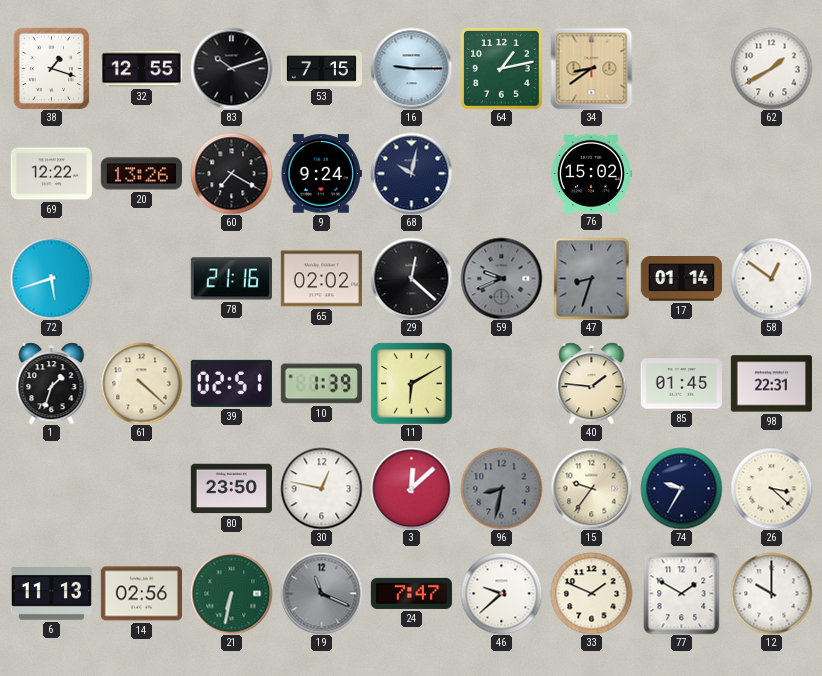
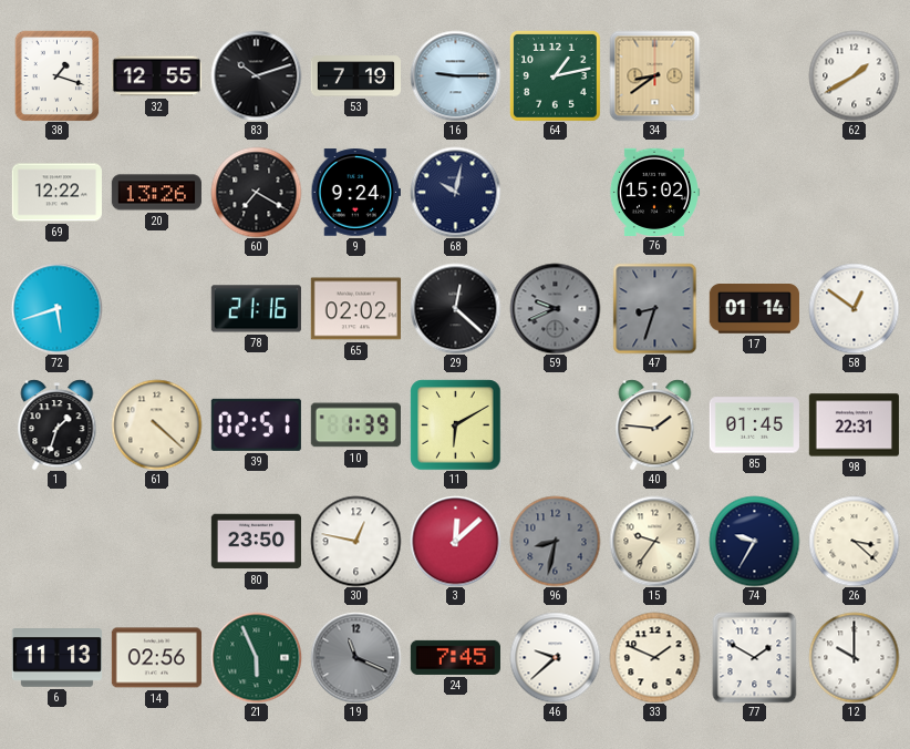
53: 7:15 -> 7:19
21: 6:32 -> 5:56
24: 7:47 -> 7:45
